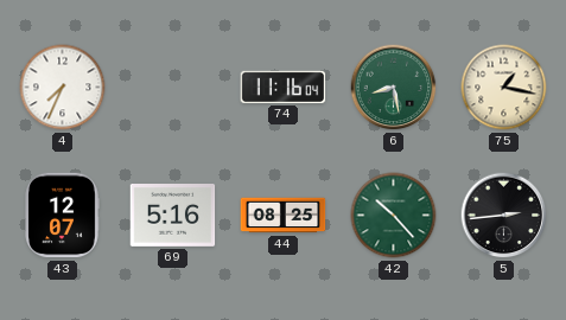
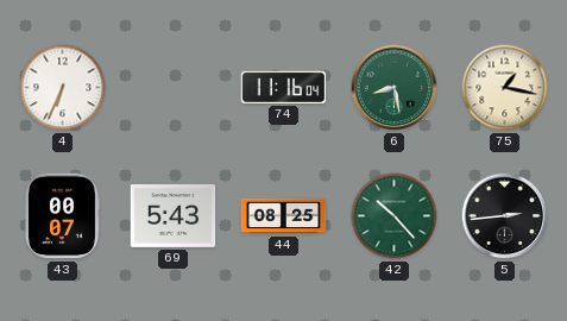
4: 7:34 -> 6:34
43: 12:07 -> 00:07
69: 5:16 -> 5:43
